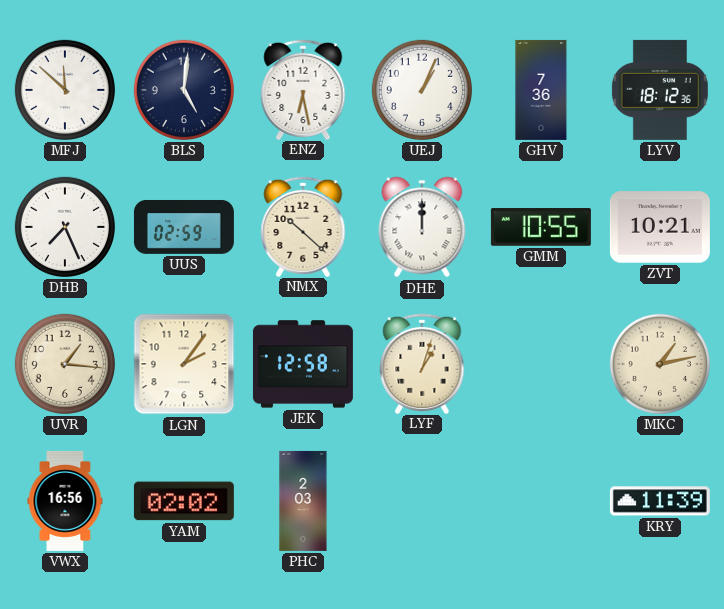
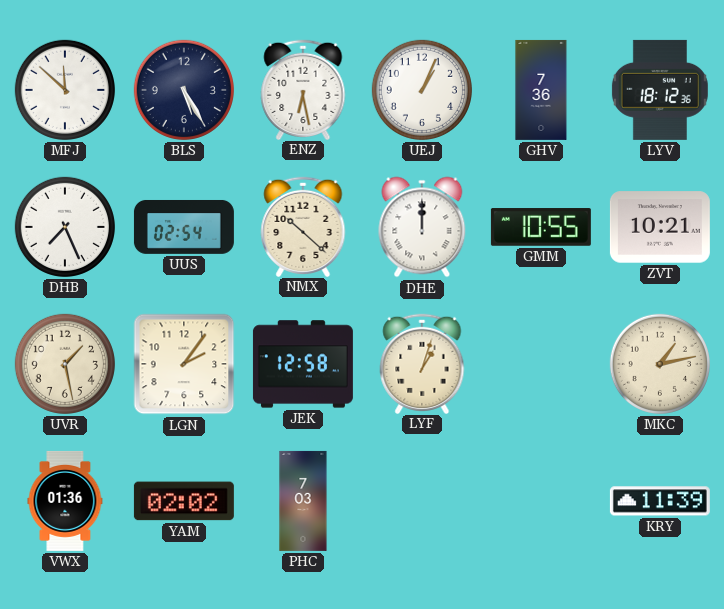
BLS: 5:01 -> 5:25
UUS: 02:59 -> 02:54
UVR: 1:16 -> 1:28
VWX: 16:56 -> 01:36
PHC: 2:03 -> 7:03
